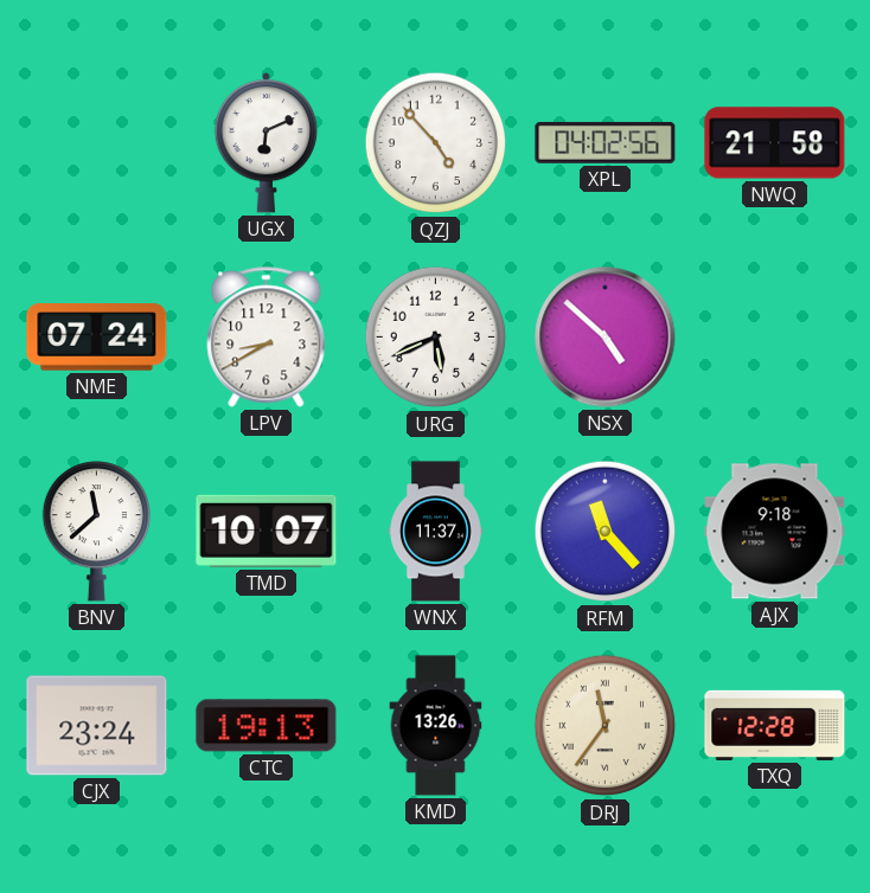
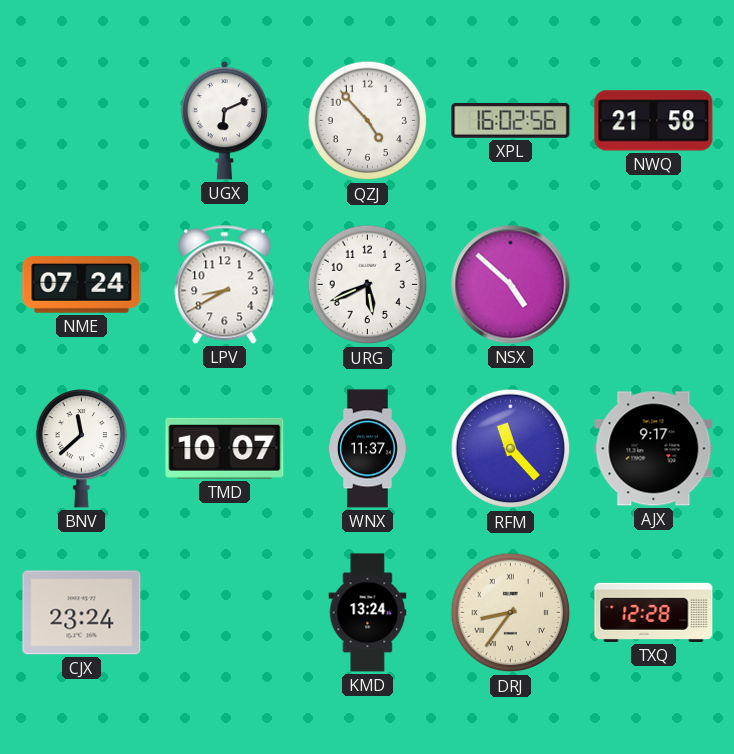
XPL: 04:02 -> 16:02
AJX: 9:18 -> 9:17
CTC: 19:13 -> none
KMD: 13:26 -> 13:24
DRJ: 11:36 -> 8:36
